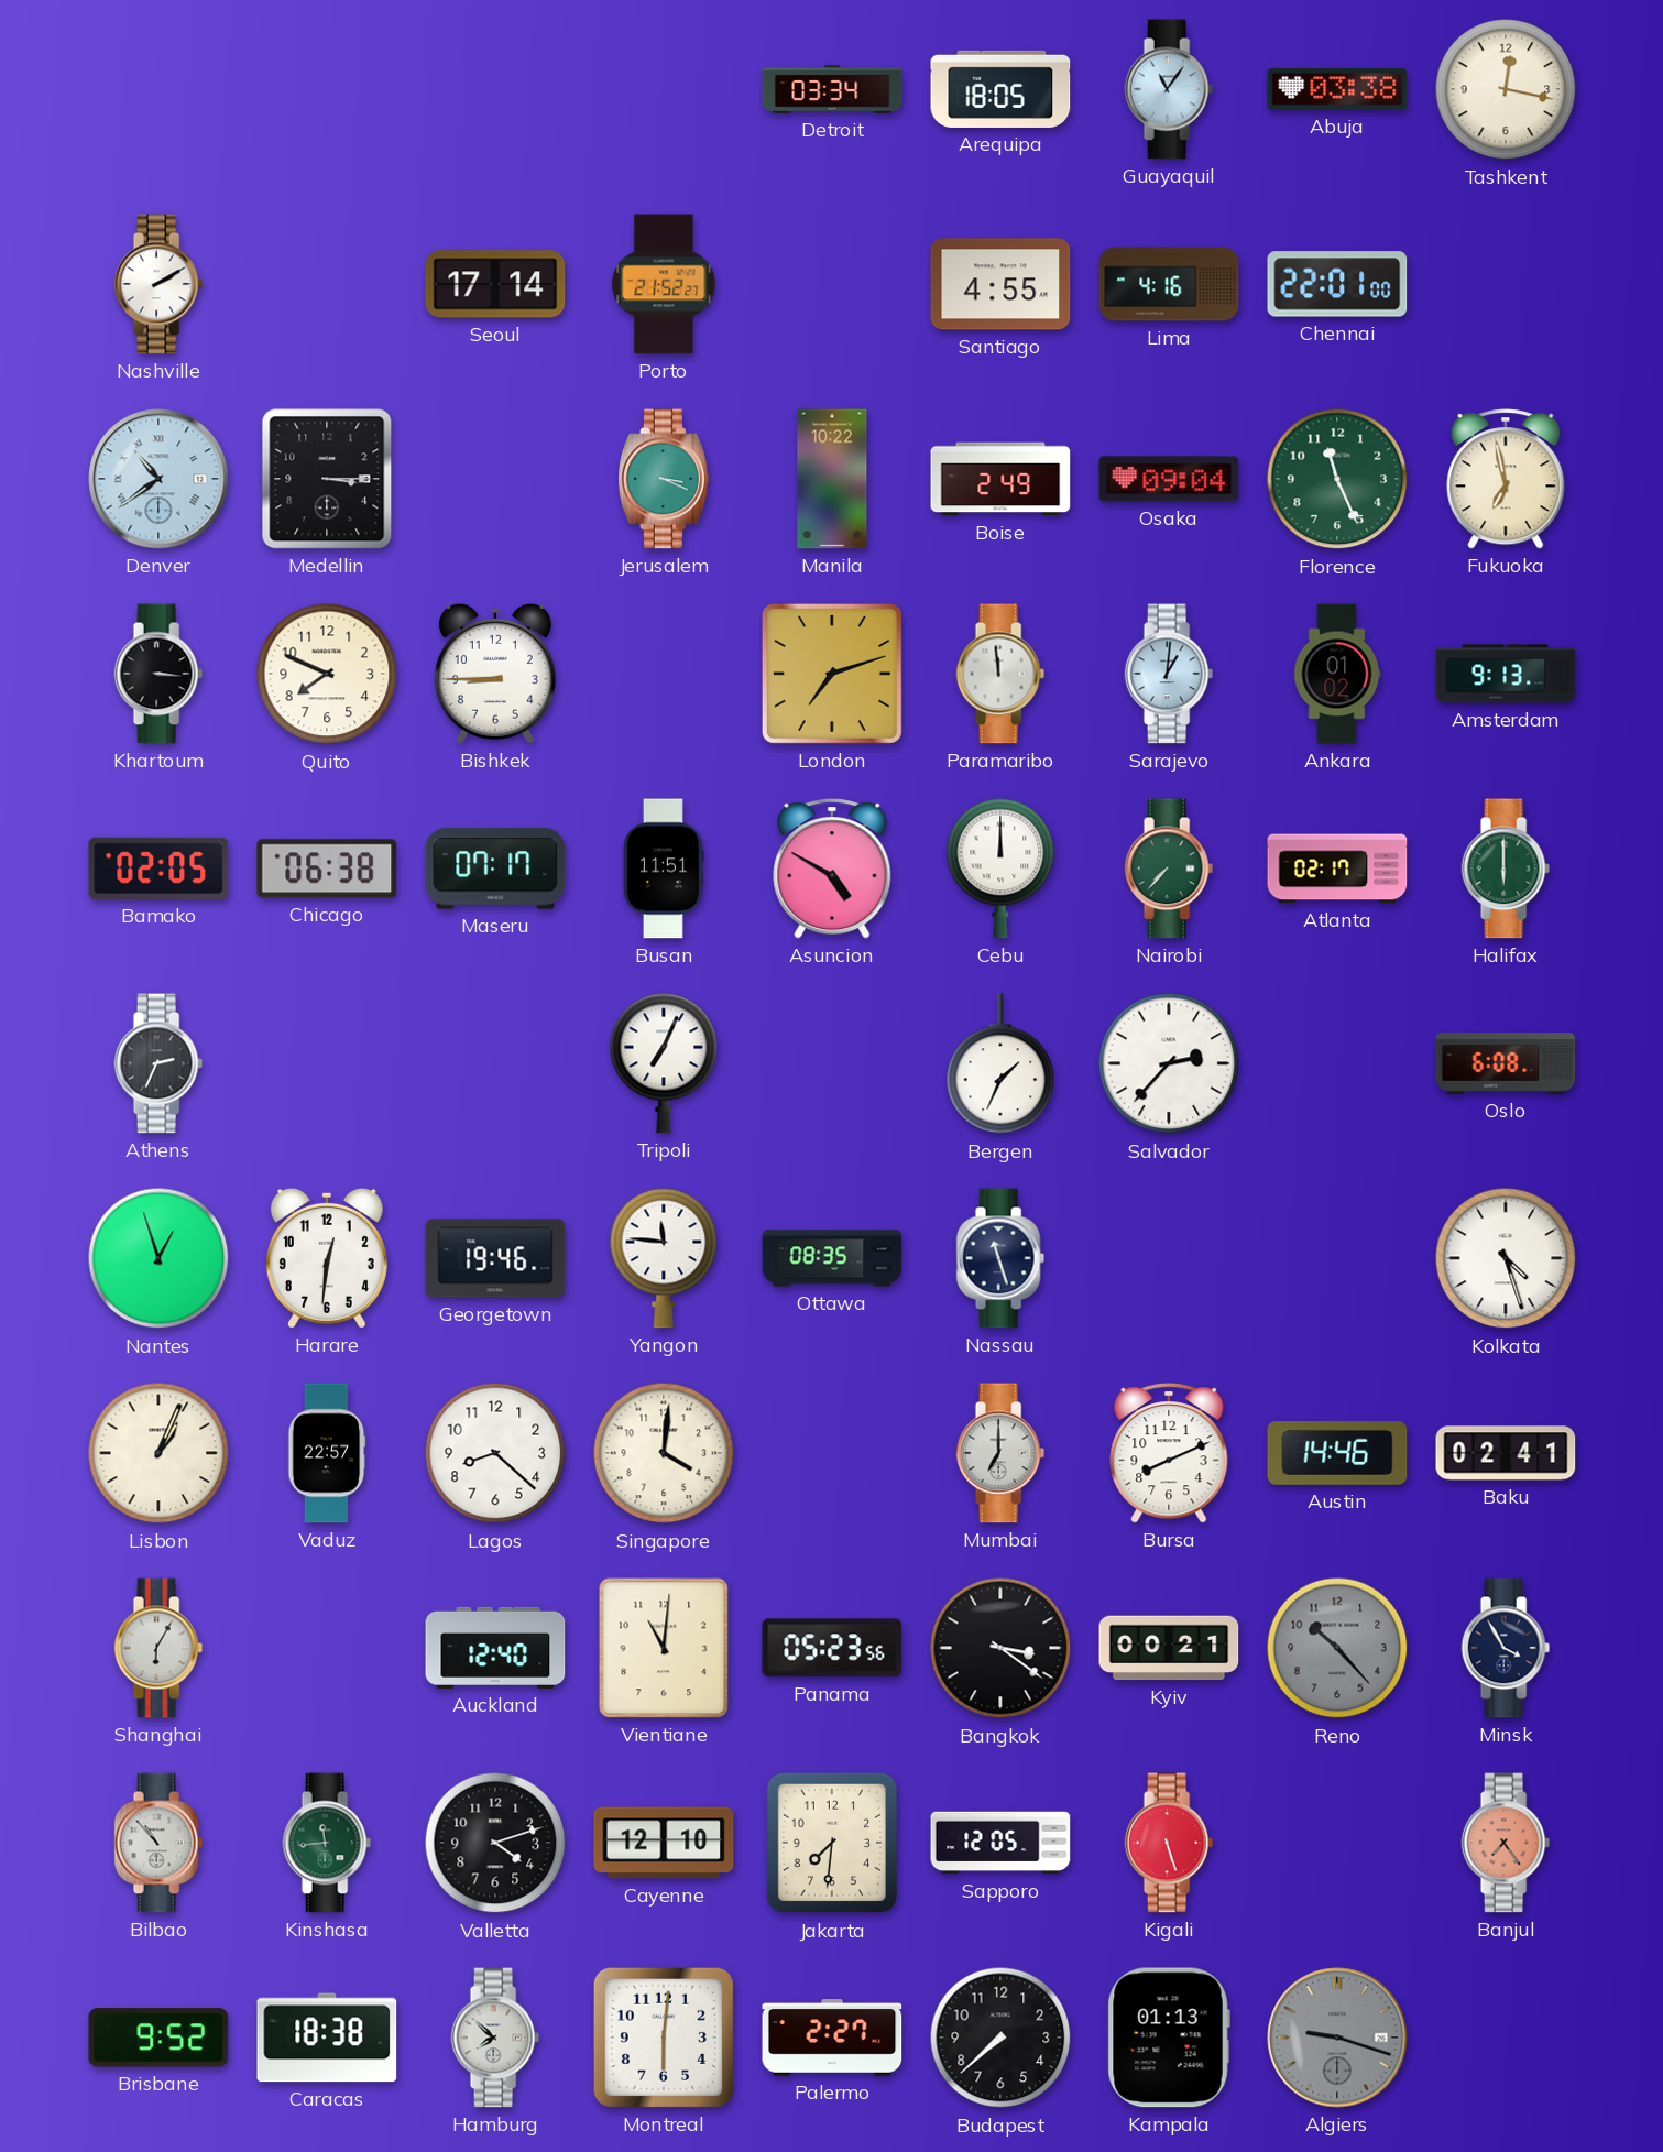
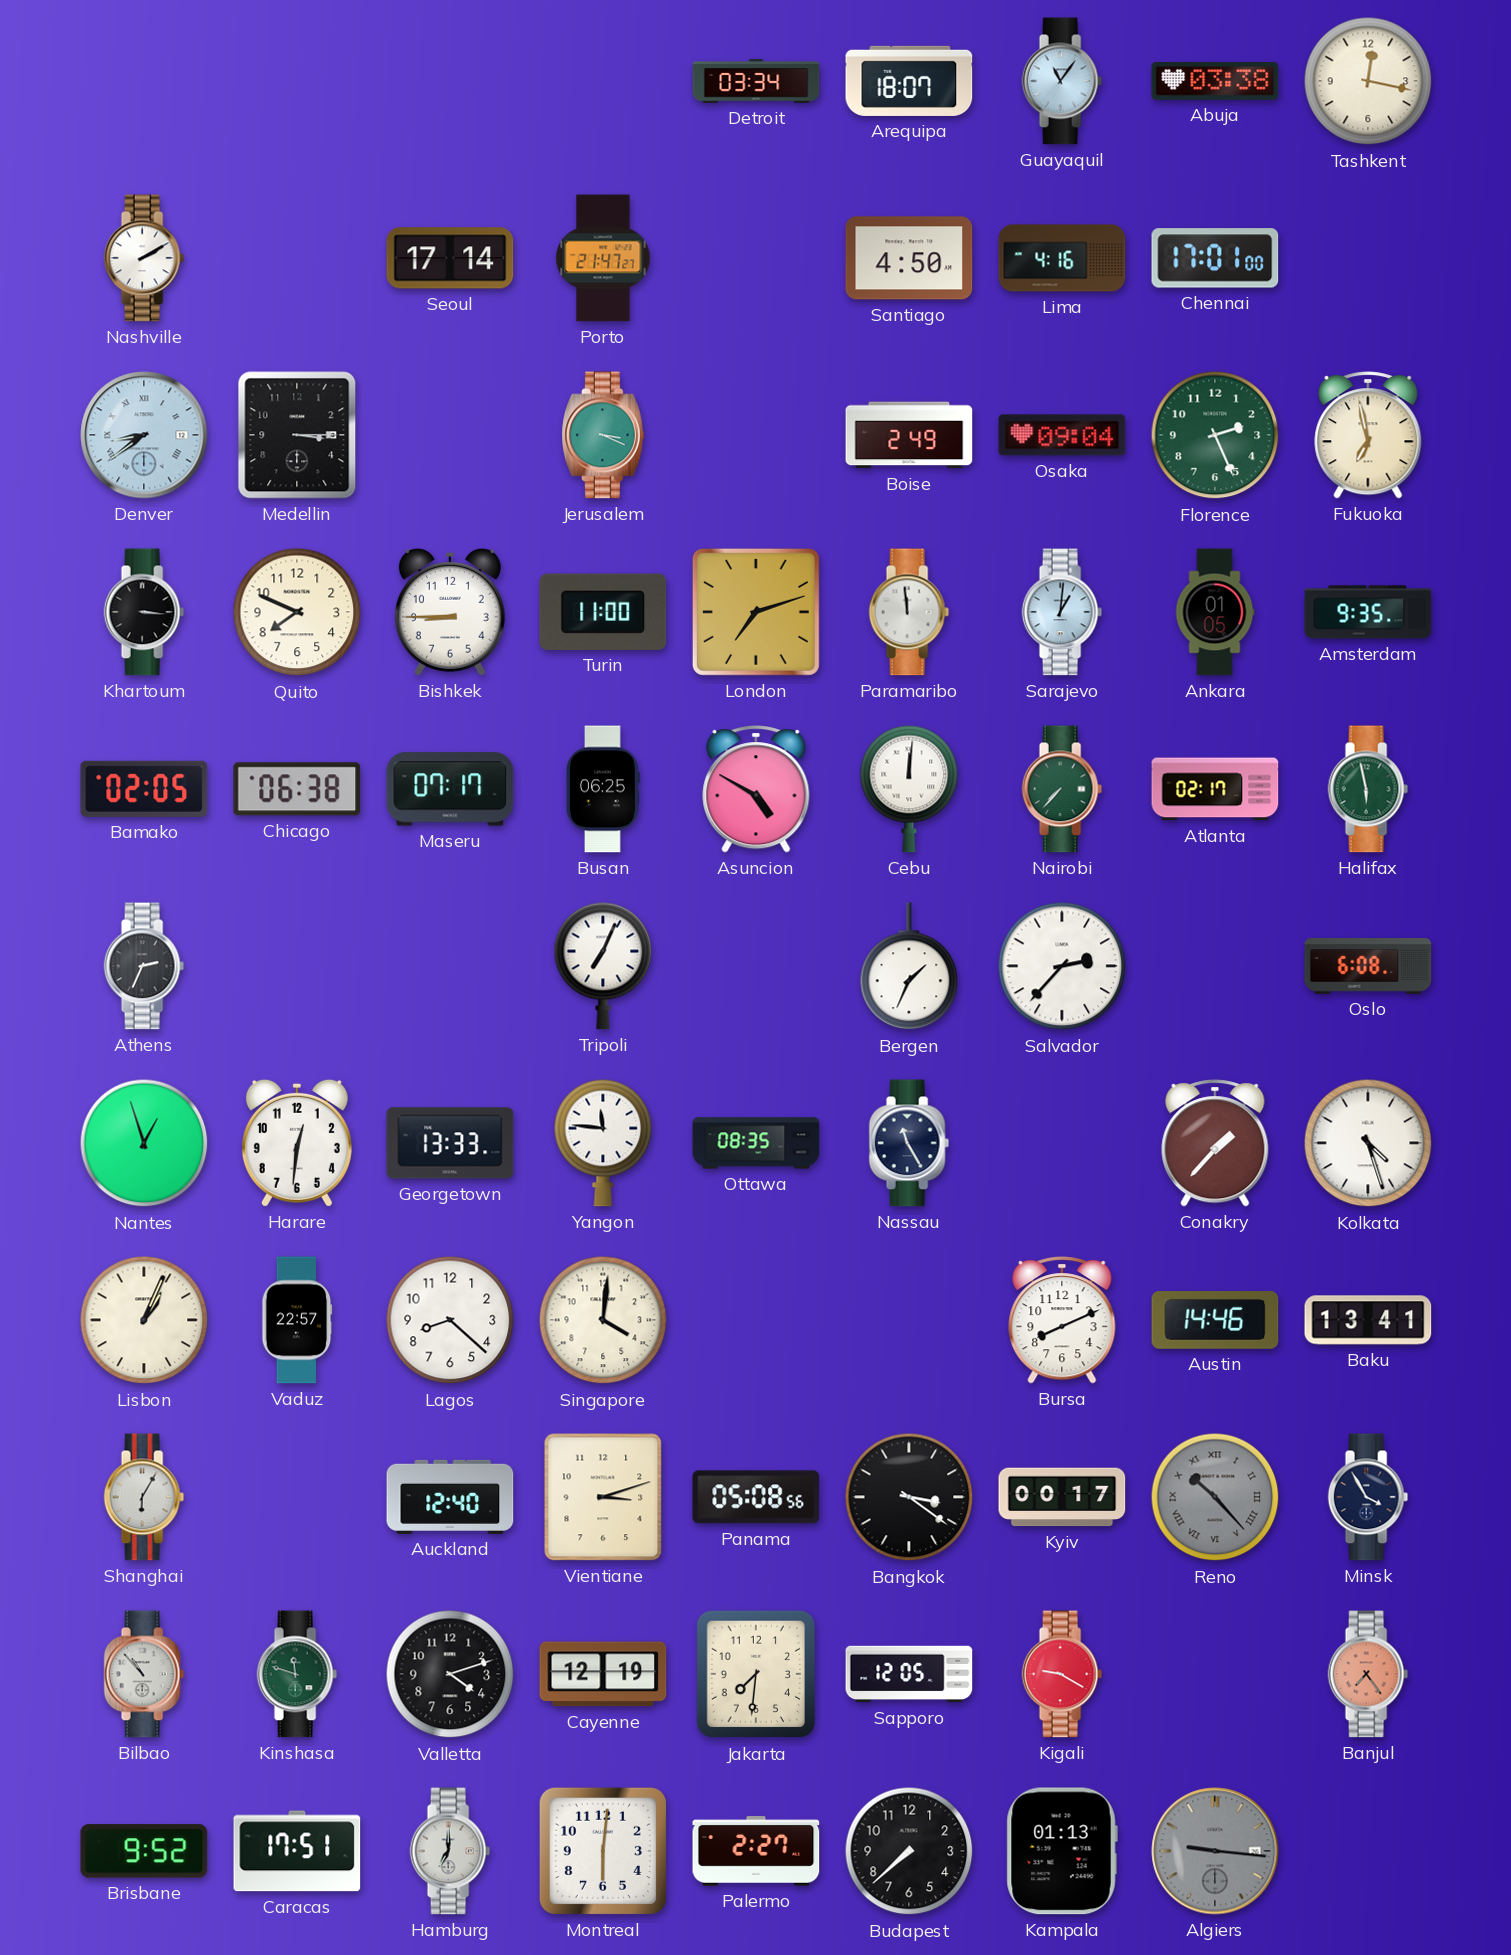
Arequipa: 18:05 -> 18:07
Porto: 21:52 -> 21:47
Santiago: 4:55 -> 4:50
Chennai: 22:01 -> 17:01
Denver: 10:39 -> 8:39
Manila: 10:22 -> none
Florence: 11:26 -> 2:26
Turin: none -> 11:00
Ankara: 01:02 -> 01:05
Amsterdam: 9:13 -> 9:35
Busan: 11:51 -> 06:25
Cebu: 12:00 -> 12:01
Halifax: 6:00 -> 5:58
Georgetown: 19:46 -> 13:33
Nassau: 11:27 -> 11:25
Conakry: none -> 1:37
Mumbai: 7:00 -> none
Baku: 02:41 -> 13:41
Vientiane: 11:01 -> 3:12
Panama: 05:23 -> 05:08
Kyiv: 00:21 -> 00:17
Reno numerals: Arabic -> Roman
Kinshasa: 11:44 -> 11:48
Cayenne: 12:10 -> 12:19
Kigali: 5:27 -> 9:20
Caracas: 18:38 -> 17:51
Hamburg: 7:52 -> 7:00
Algiers: 9:18 -> 9:16
